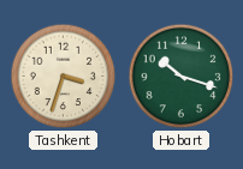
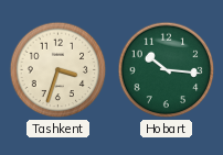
Hobart: 10:18 -> 10:16
